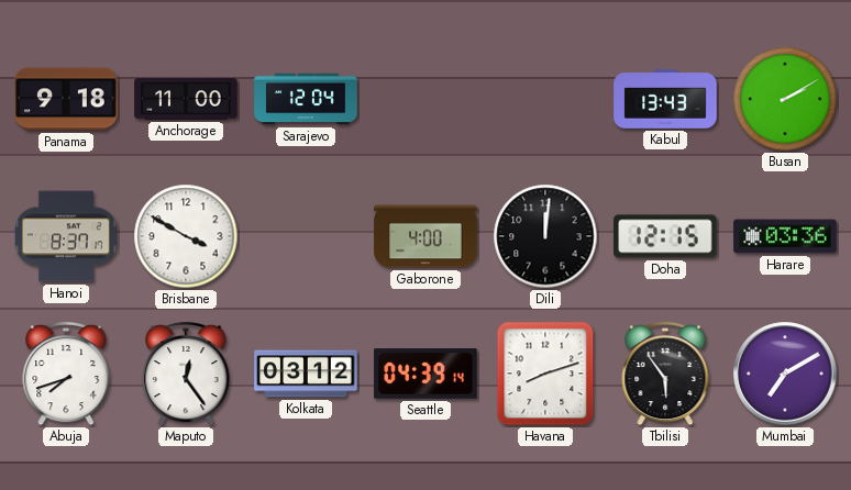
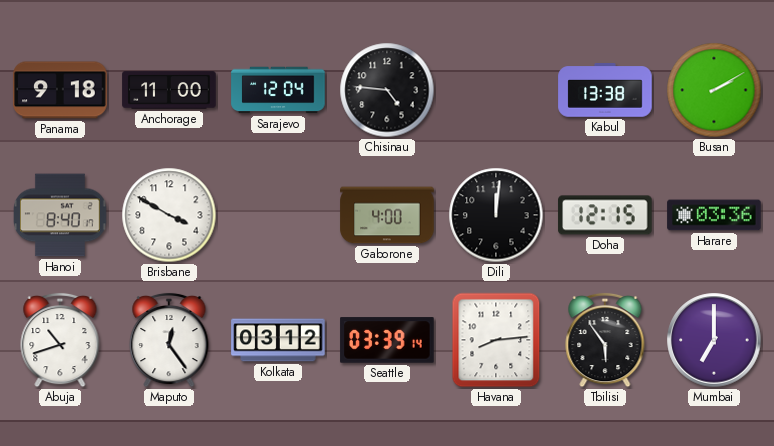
Chisinau: none -> 4:46
Kabul: 13:43 -> 13:38
Hanoi: 8:37 -> 8:40
Abuja: 7:42 -> 10:42
Seattle: 04:39 -> 03:39
Havana: 8:12 -> 8:14
Mumbai: 7:10 -> 7:00
